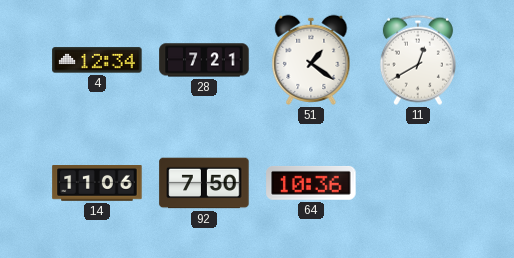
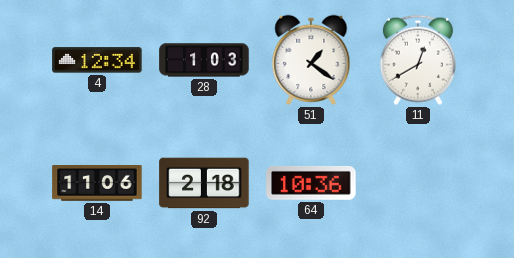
28: 7:21 -> 1:03
92: 7:50 -> 2:18
